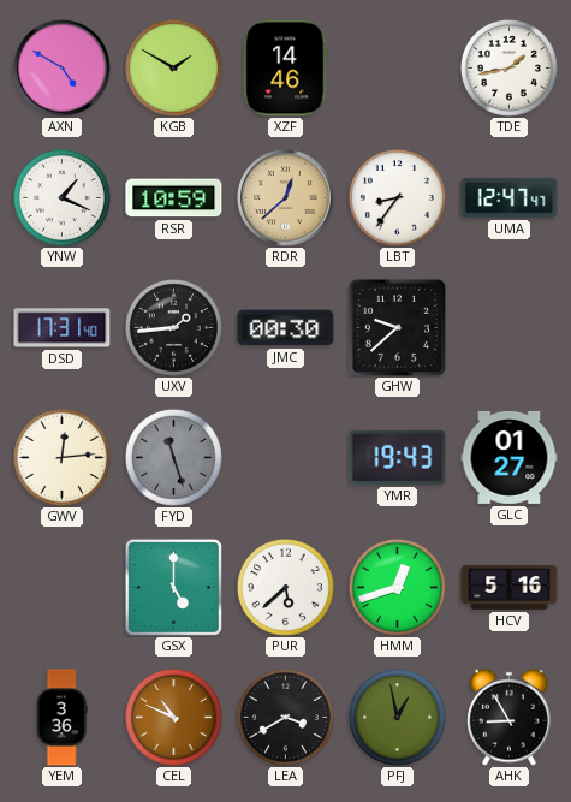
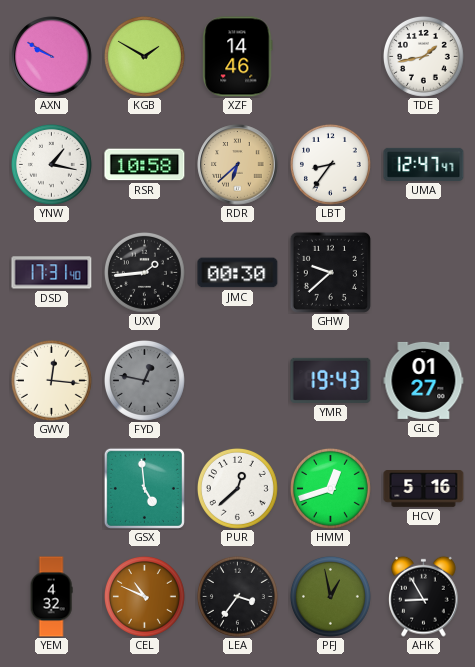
AXN: 4:50 -> 9:50
YNW: 1:19 -> 1:17
RSR: 10:59 -> 10:58
RDR: 12:38 -> 6:38
GWV: 12:14 -> 12:16
FYD: 11:27 -> 12:47
GSX: 5:00 -> 4:59
PUR: 5:38 -> 12:38
YEM: 3:36 -> 4:32
LEA: 3:40 -> 3:36
